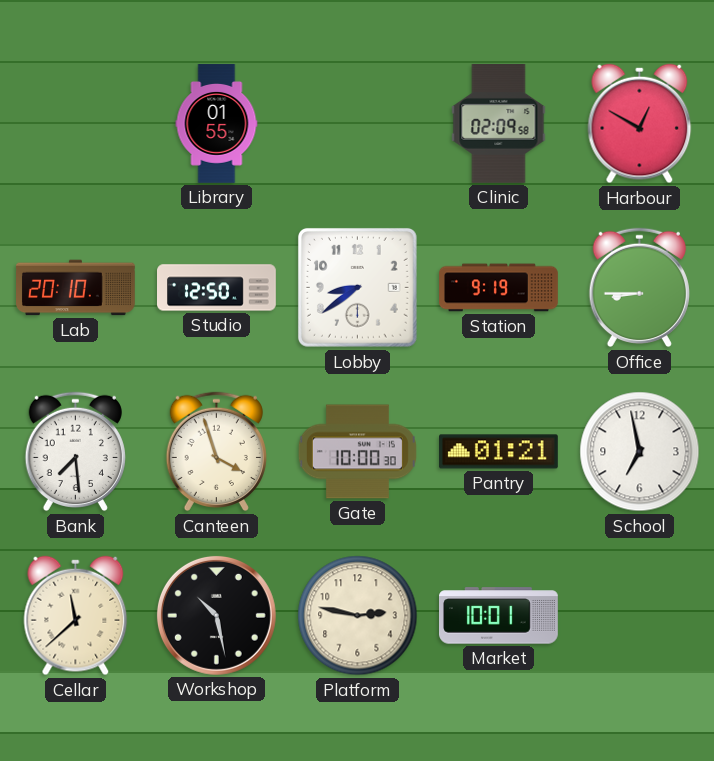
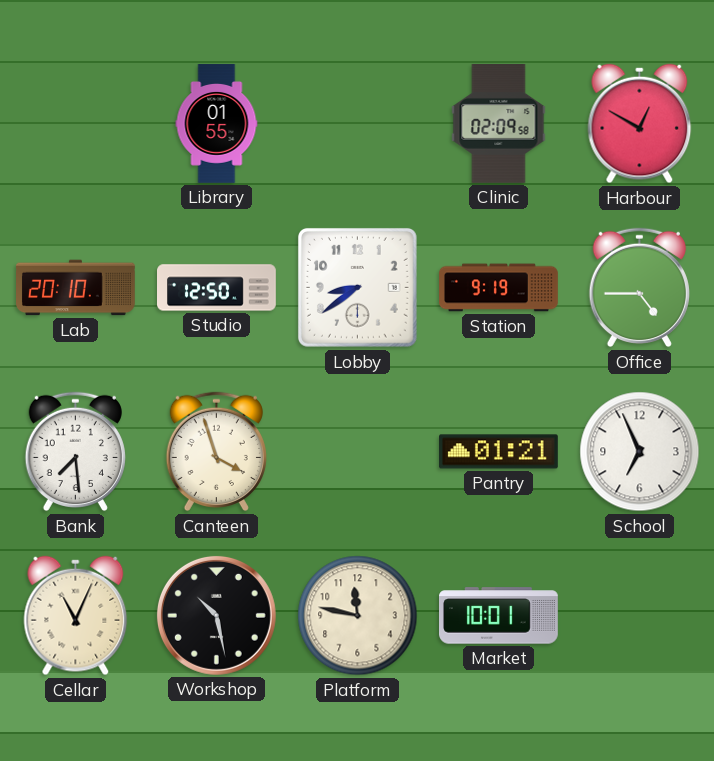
Office: 8:45 -> 4:45
Gate: 10:00 -> none
School: 6:58 -> 6:56
Cellar: 11:38 -> 11:04
Platform: 2:47 -> 11:47
